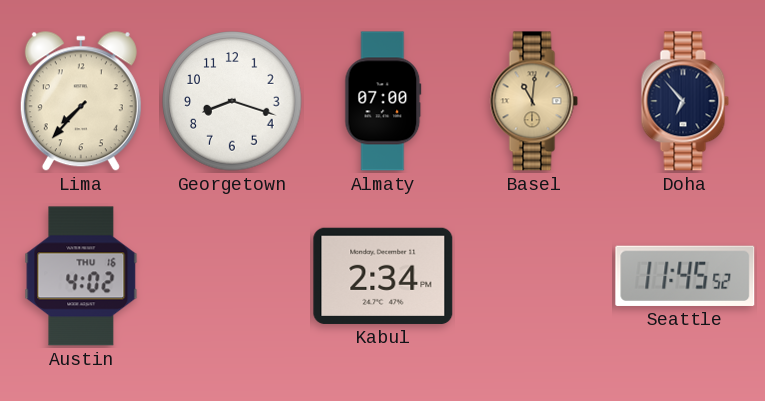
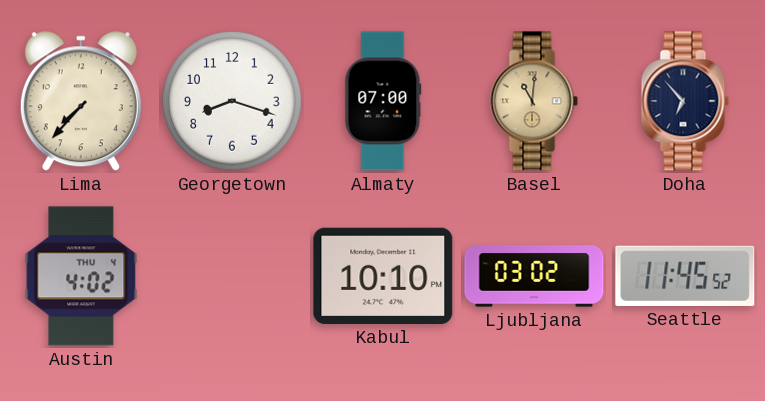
Austin date: THU 16 -> THU 4
Kabul: 2:34 -> 10:10
Ljubljana: none -> 03:02
